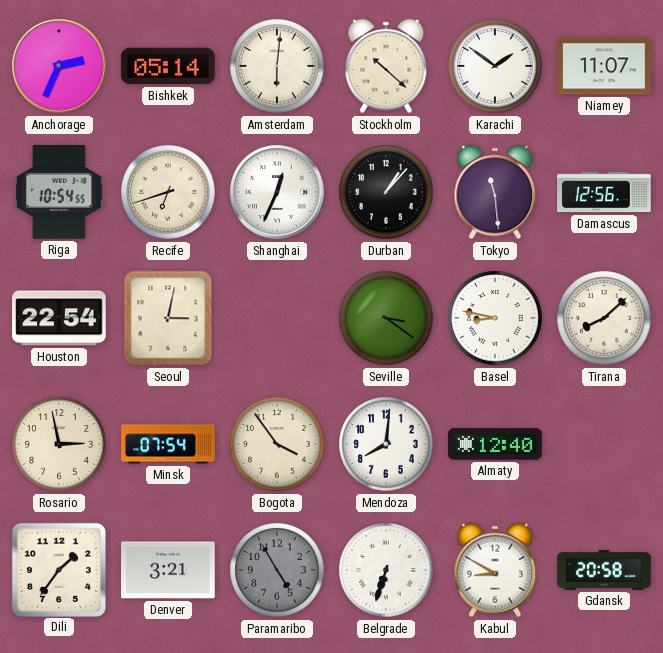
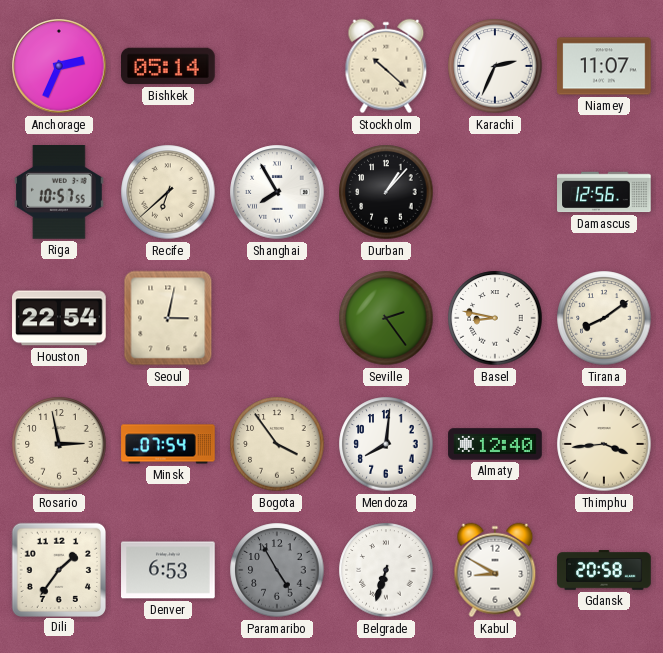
Amsterdam: 6:01 -> none
Karachi: 1:51 -> 2:34
Riga: 10:54 -> 10:57
Recife: 6:42 -> 6:38
Shanghai: 12:34 -> 7:55
Tokyo: 11:29 -> none
Seville: 3:21 -> 2:24
Tirana: 8:08 -> 8:09
Thimphu: none -> 3:44
Denver: 3:21 -> 6:53
